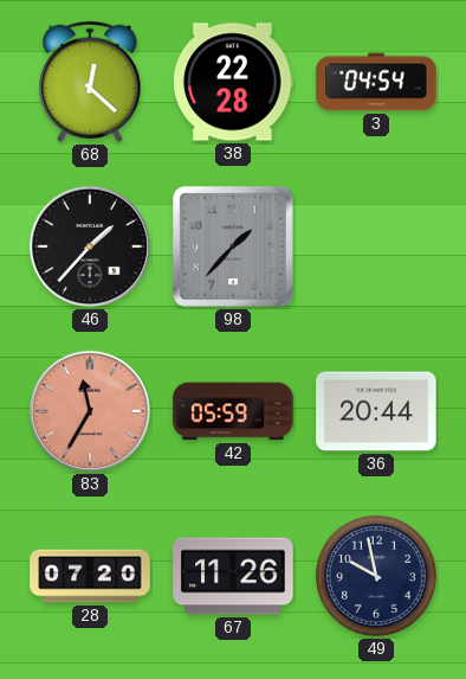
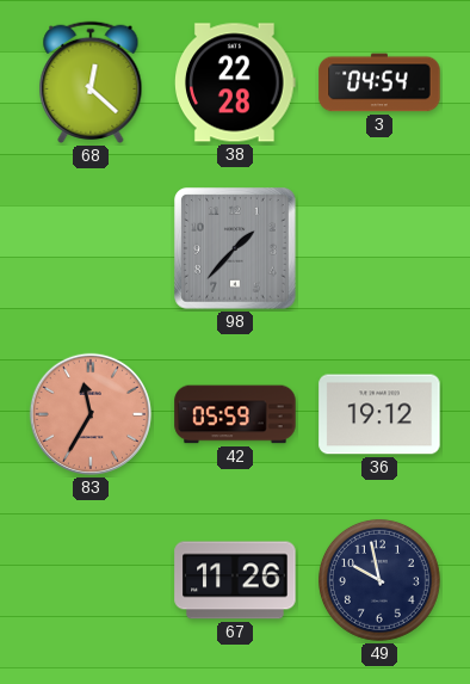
46: 1:37 -> none
36: 20:44 -> 19:12
28: 07:20 -> none
